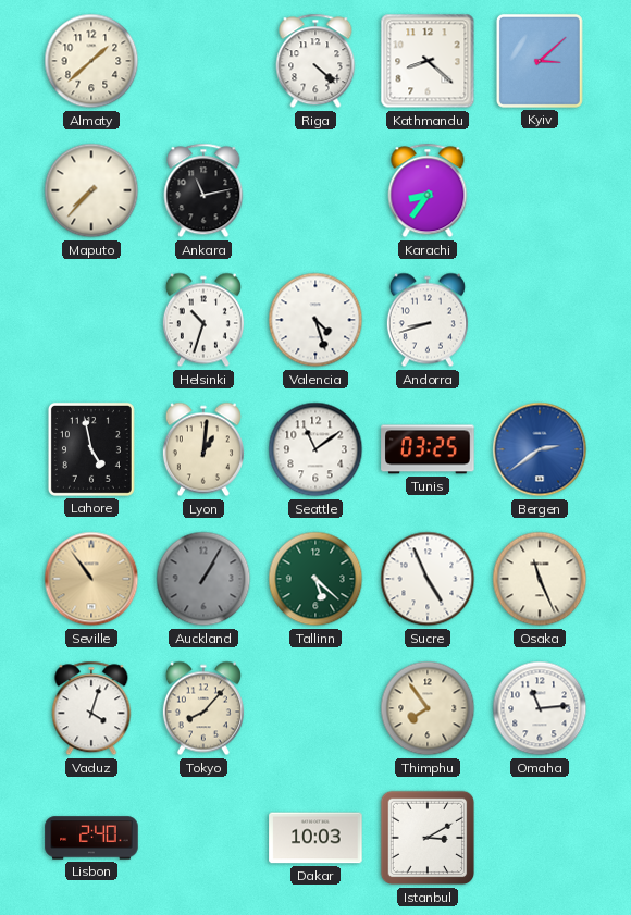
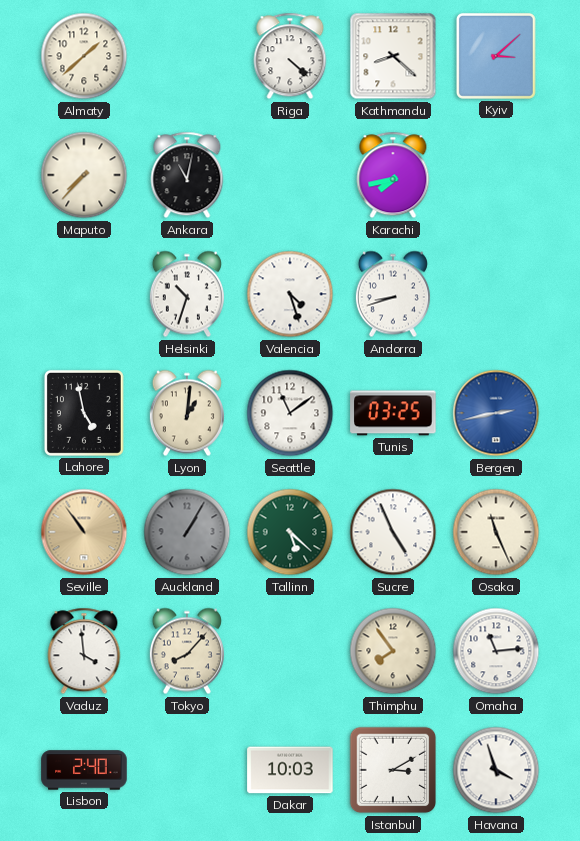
Ankara: 11:13 -> 11:02
Karachi: 8:36 -> 7:43
Bergen: 2:39 -> 2:43
Vaduz: 4:03 -> 3:59
Havana: none -> 3:57
